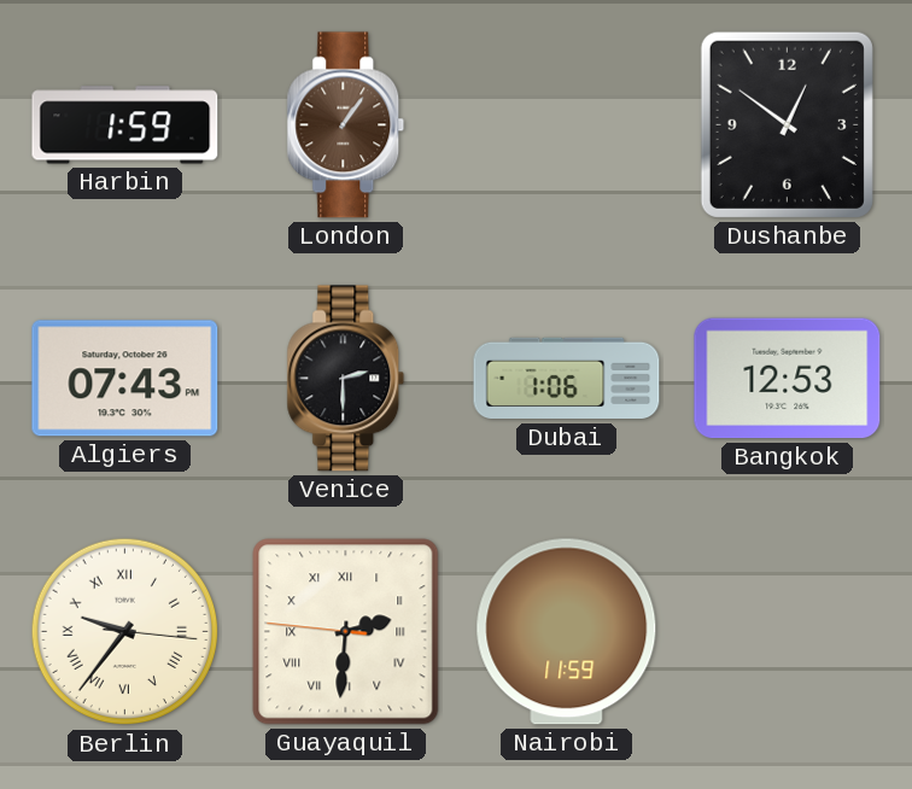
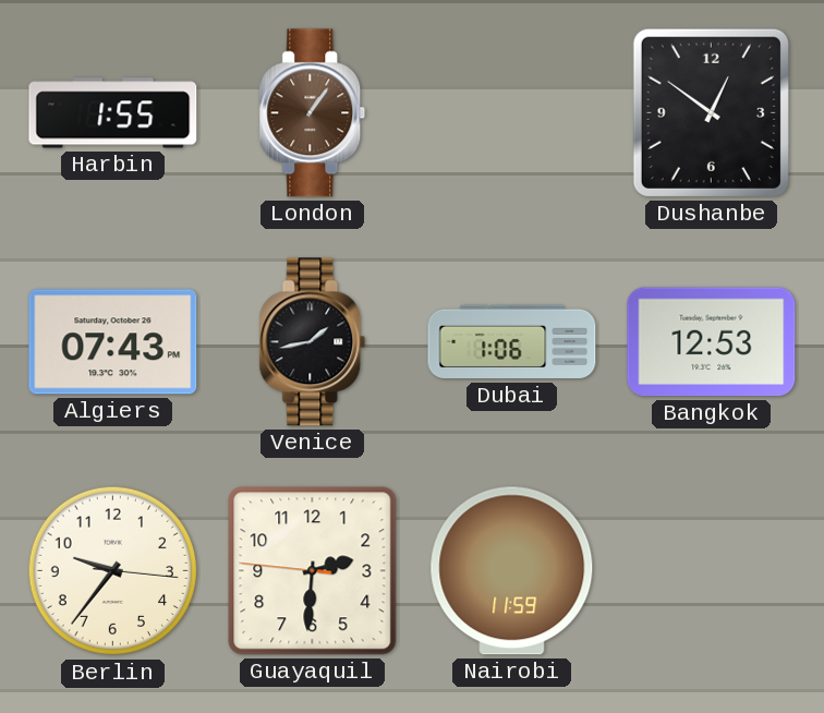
Harbin: 1:59 -> 1:55
Venice: 2:30 -> 1:43
Berlin numerals: Roman -> Arabic
Guayaquil numerals: Roman -> Arabic
